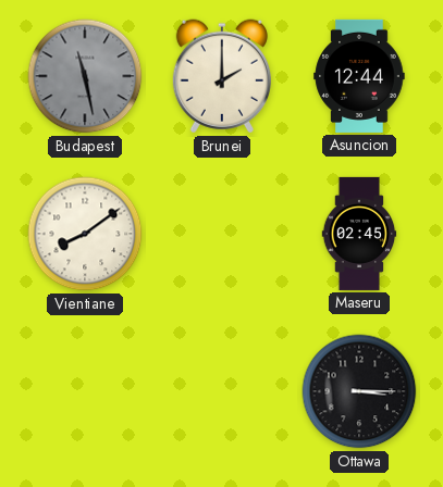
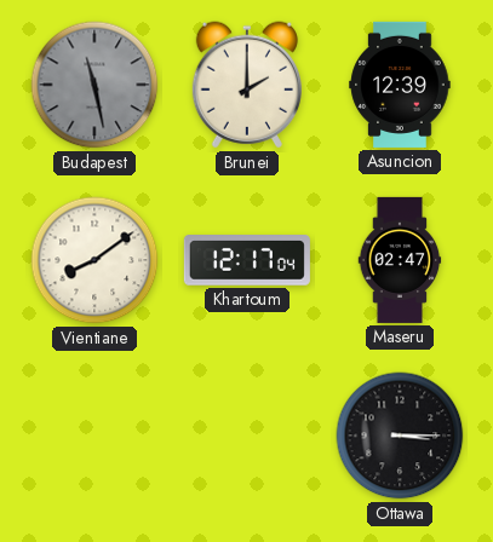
Asuncion: 12:44 -> 12:39
Khartoum: none -> 12:17
Maseru: 02:45 -> 02:47
